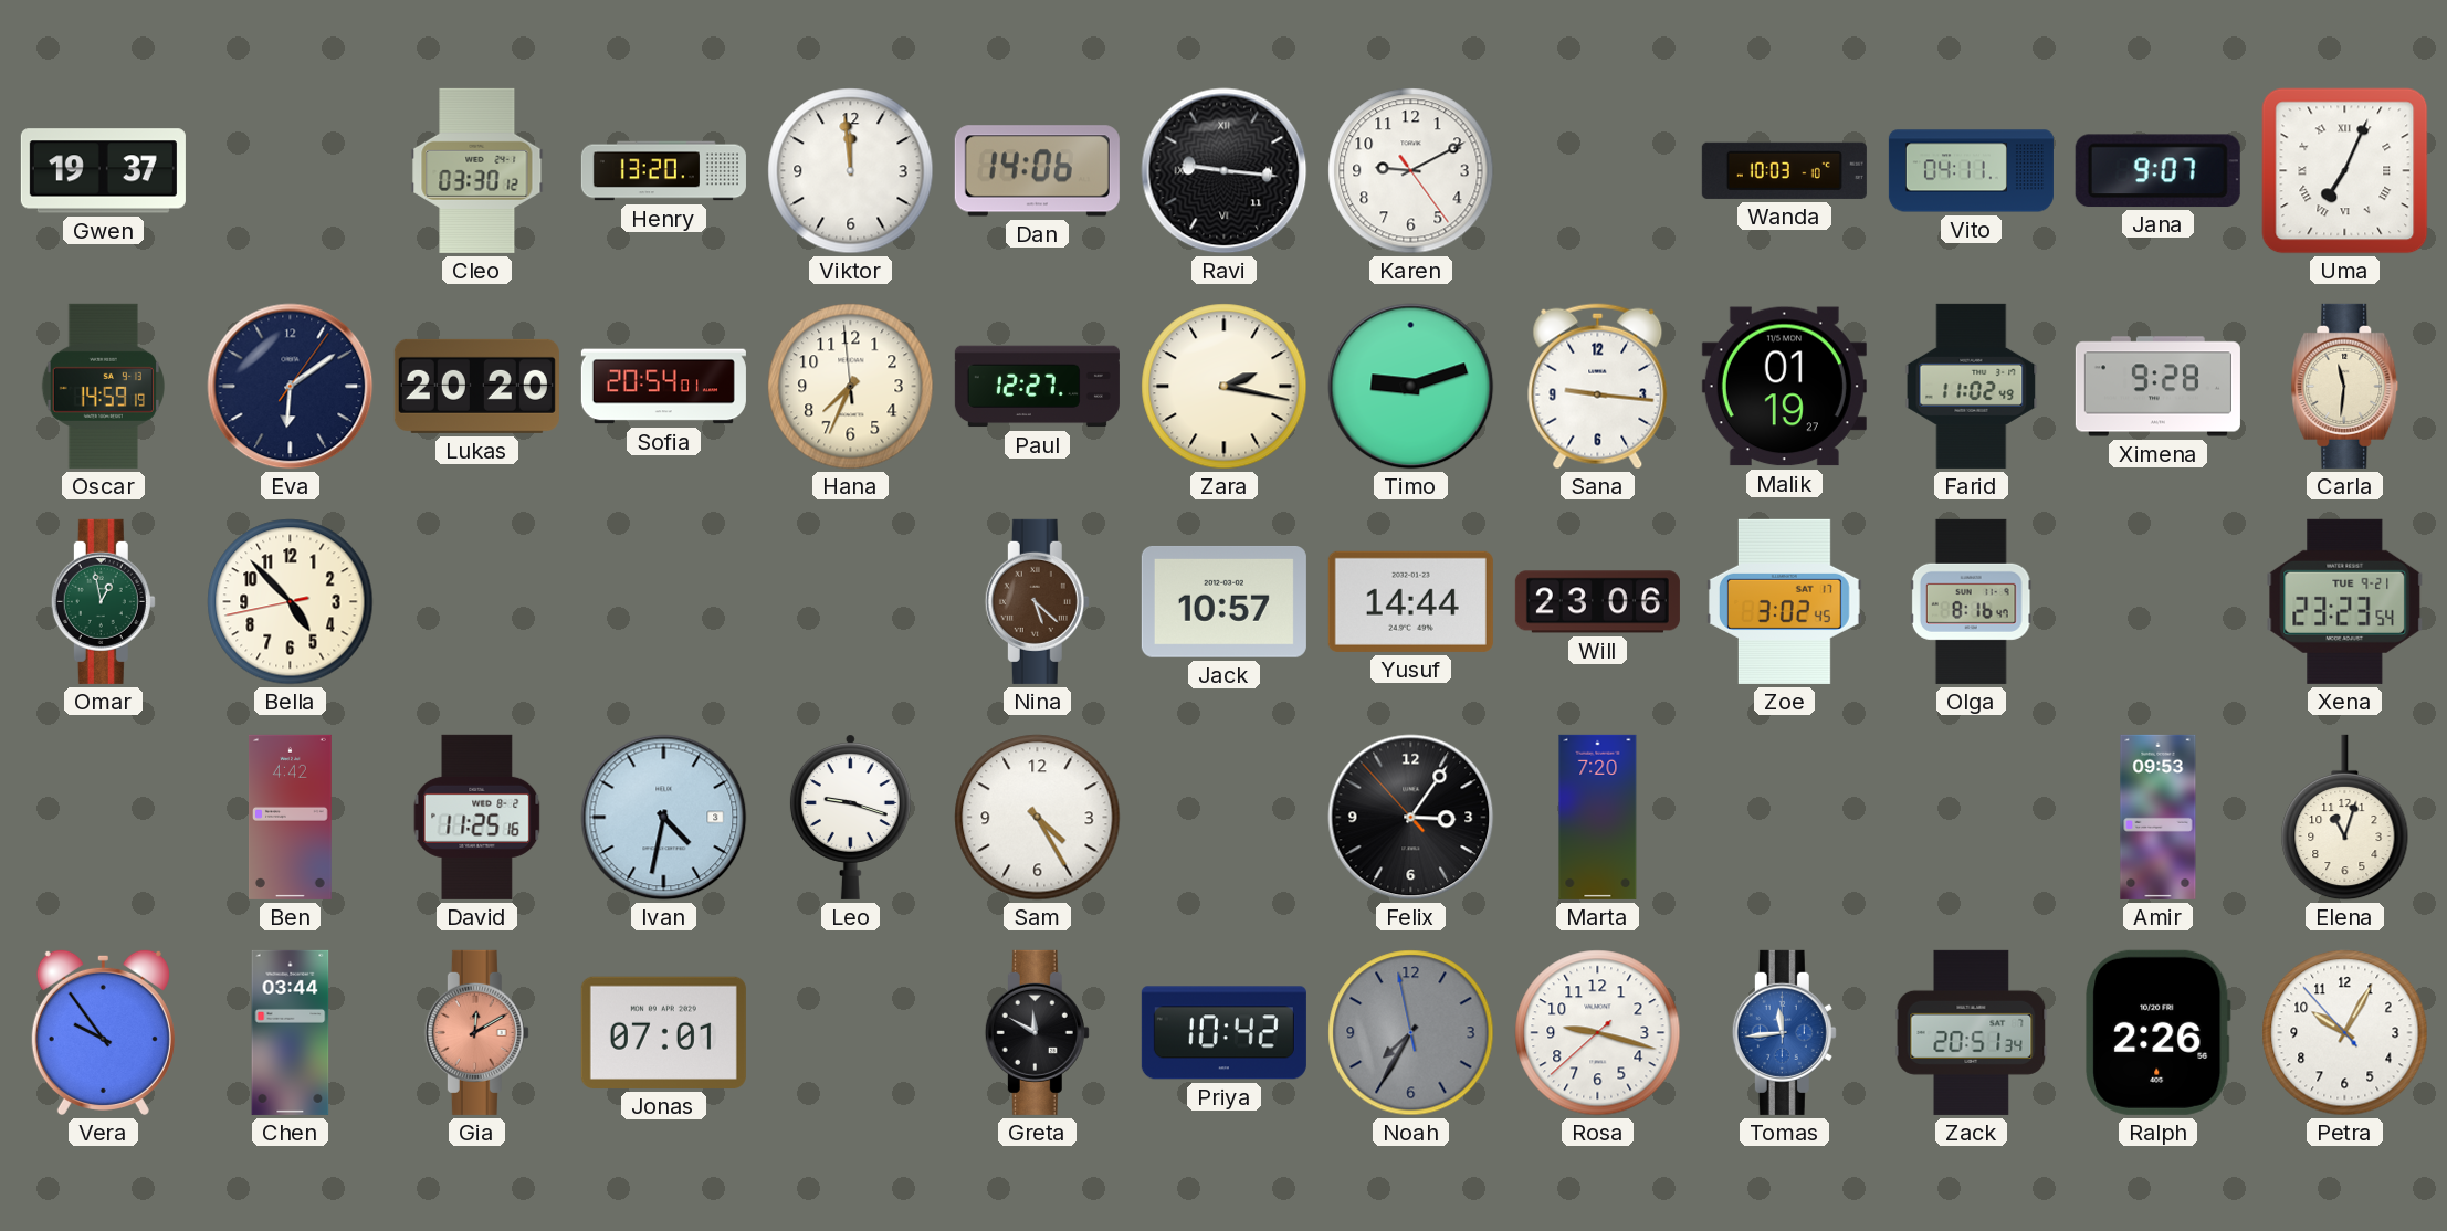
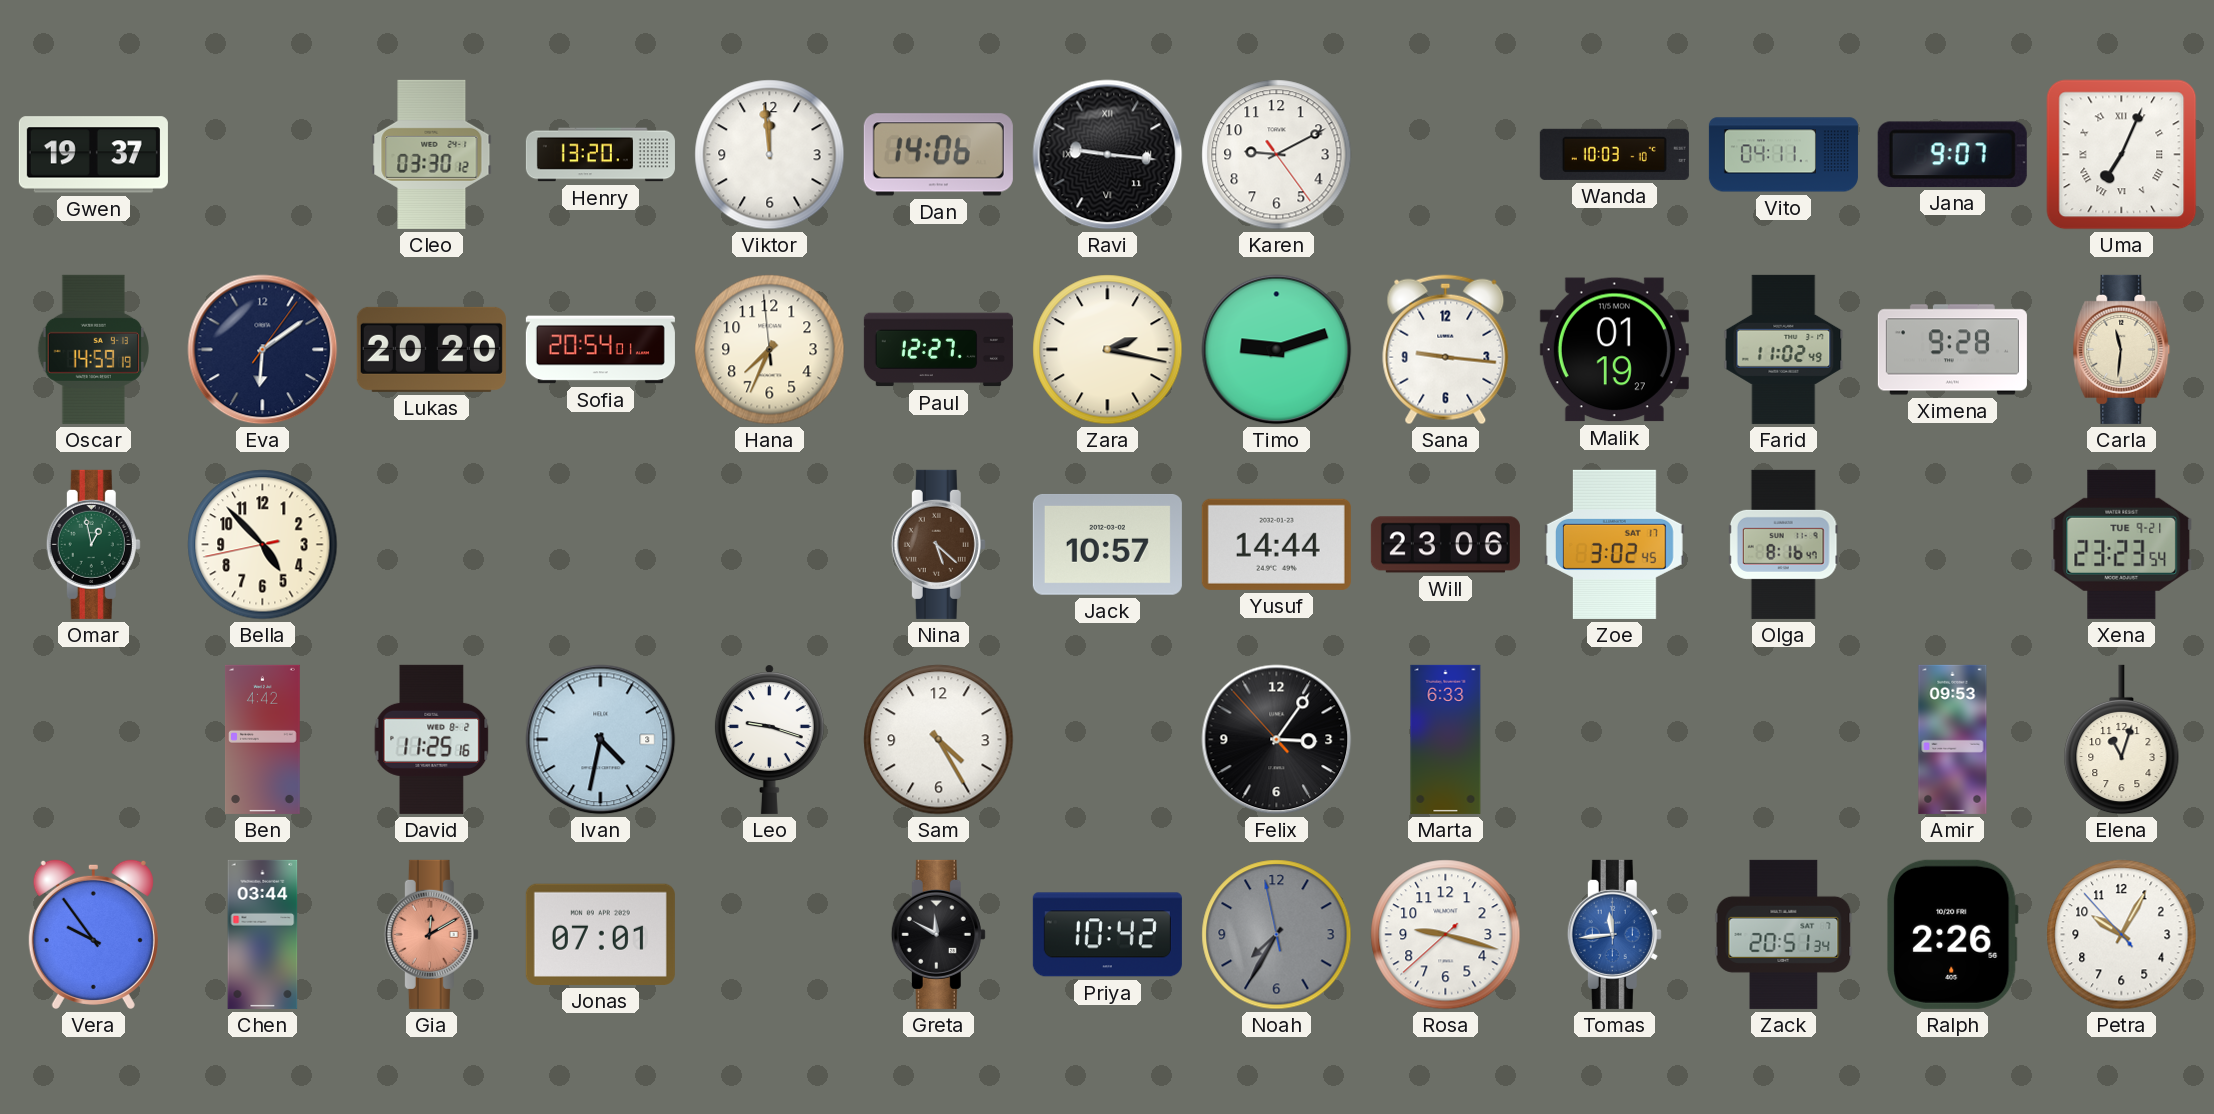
Marta: 7:20 -> 6:33
